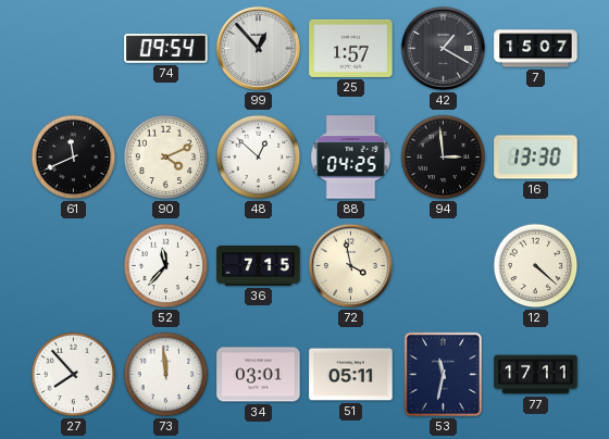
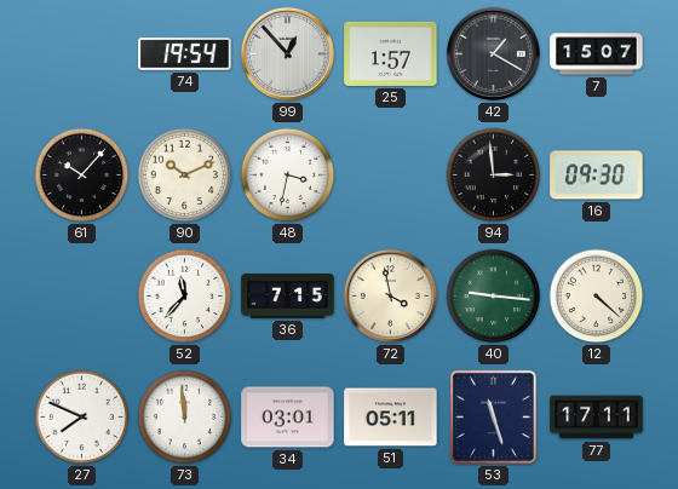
74: 09:54 -> 19:54
61: 11:41 -> 10:07
90: 4:11 -> 10:11
48: 12:52 -> 3:32
88: 04:25 -> none
16: 13:30 -> 09:30
40: none -> 9:16
27: 7:53 -> 7:49
53: 11:32 -> 11:27
